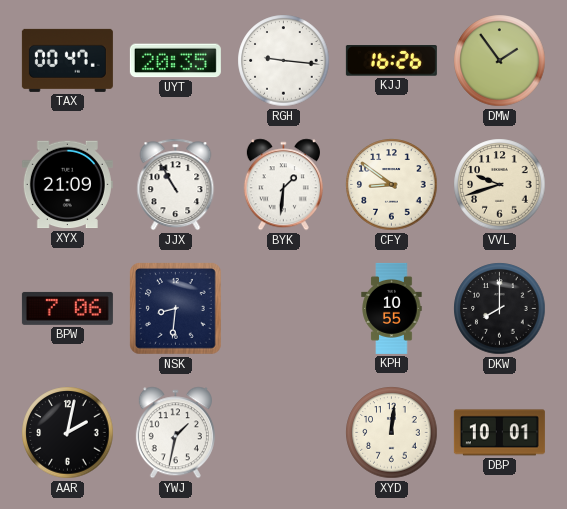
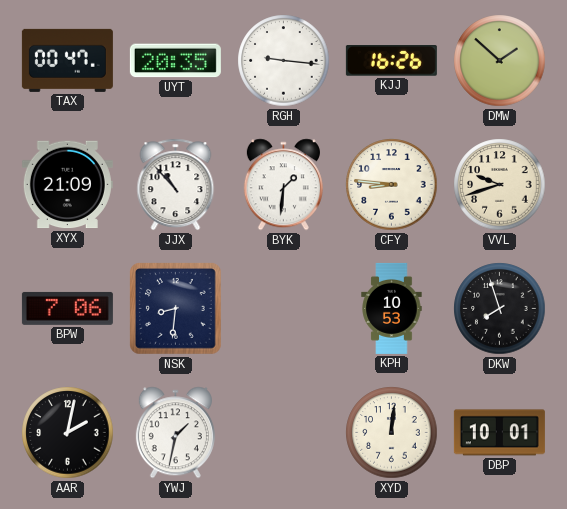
DMW: 1:54 -> 1:52
JJX: 10:55 -> 10:53
CFY: 8:51 -> 8:46
KPH: 10:55 -> 10:53
DKW: 8:00 -> 7:57
